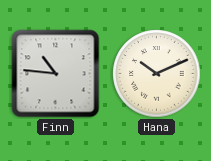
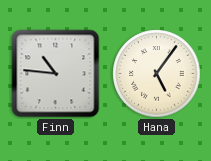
Hana: 10:11 -> 5:06
